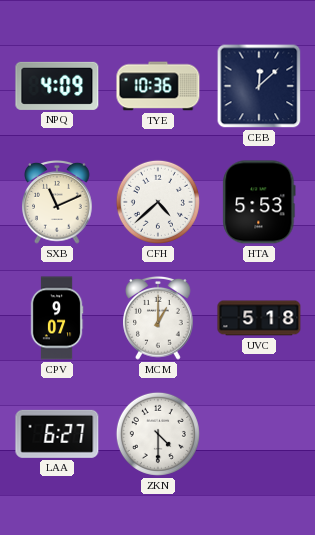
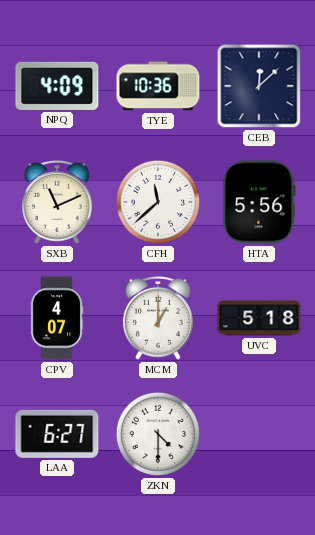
CFH: 4:38 -> 11:38
HTA: 5:53 -> 5:56
CPV: 9:07 -> 4:07
